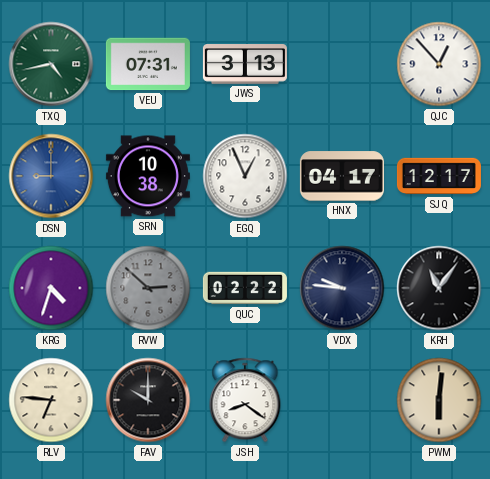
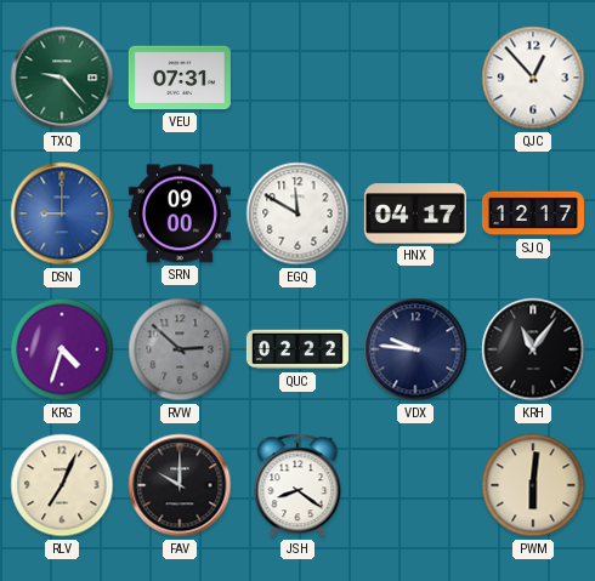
TXQ: 4:43 -> 9:23
JWS: 3:13 -> none
SRN: 10:38 -> 09:00
EGQ: 12:56 -> 11:50
RLV: 6:46 -> 7:04
